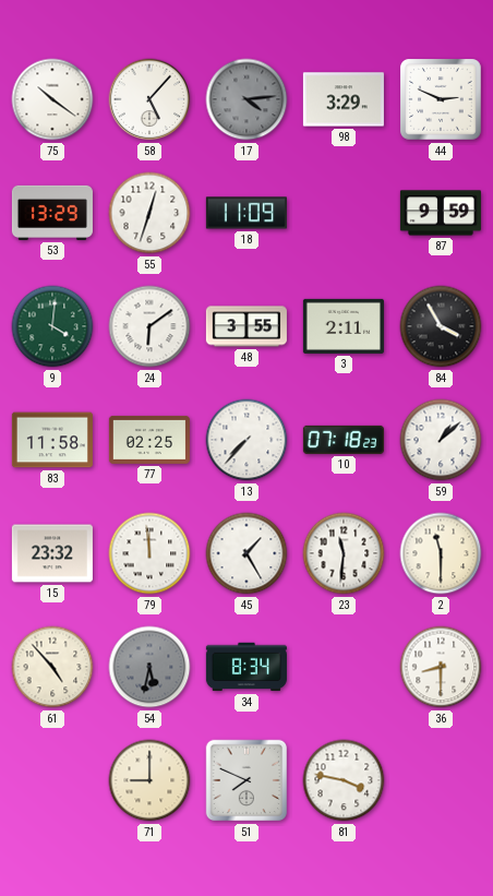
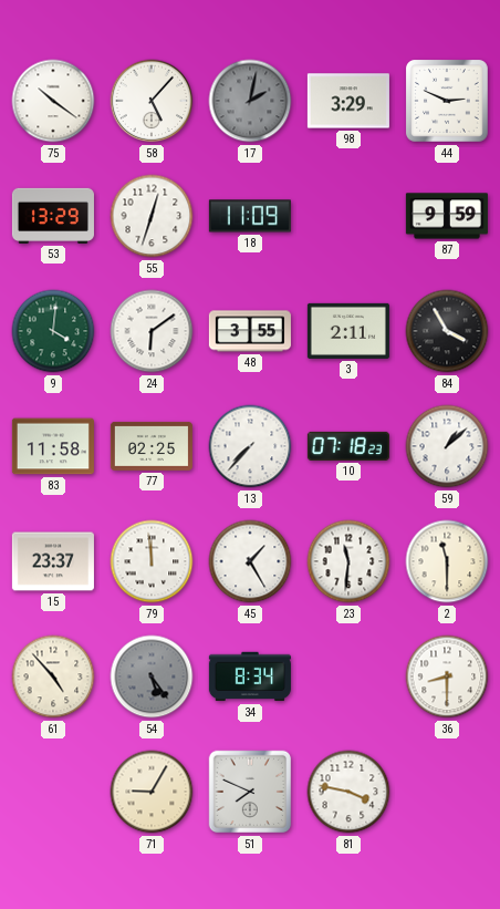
17: 4:14 -> 2:02
15: 23:32 -> 23:37
54: 5:32 -> 5:24
71: 9:00 -> 9:05
